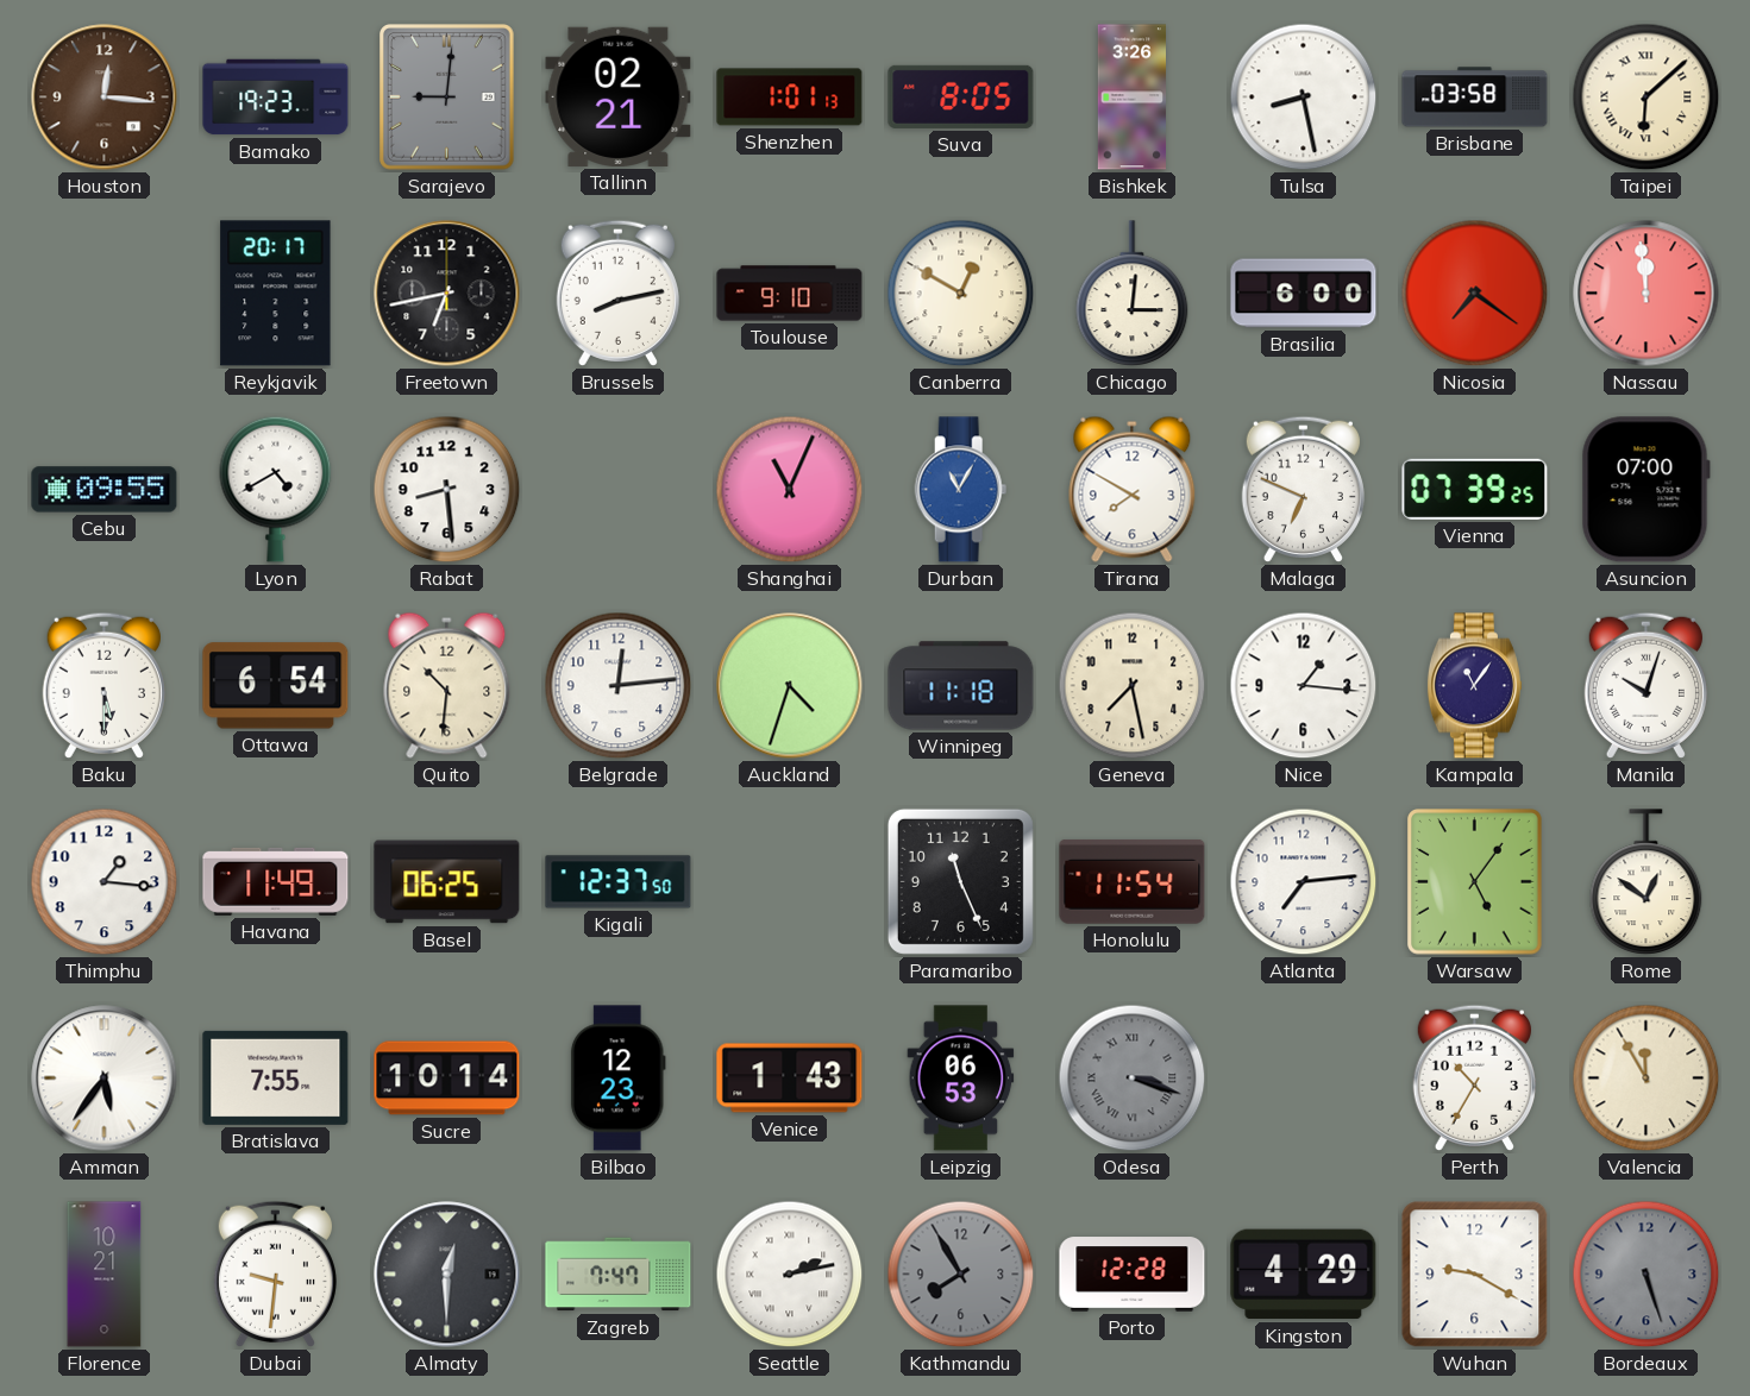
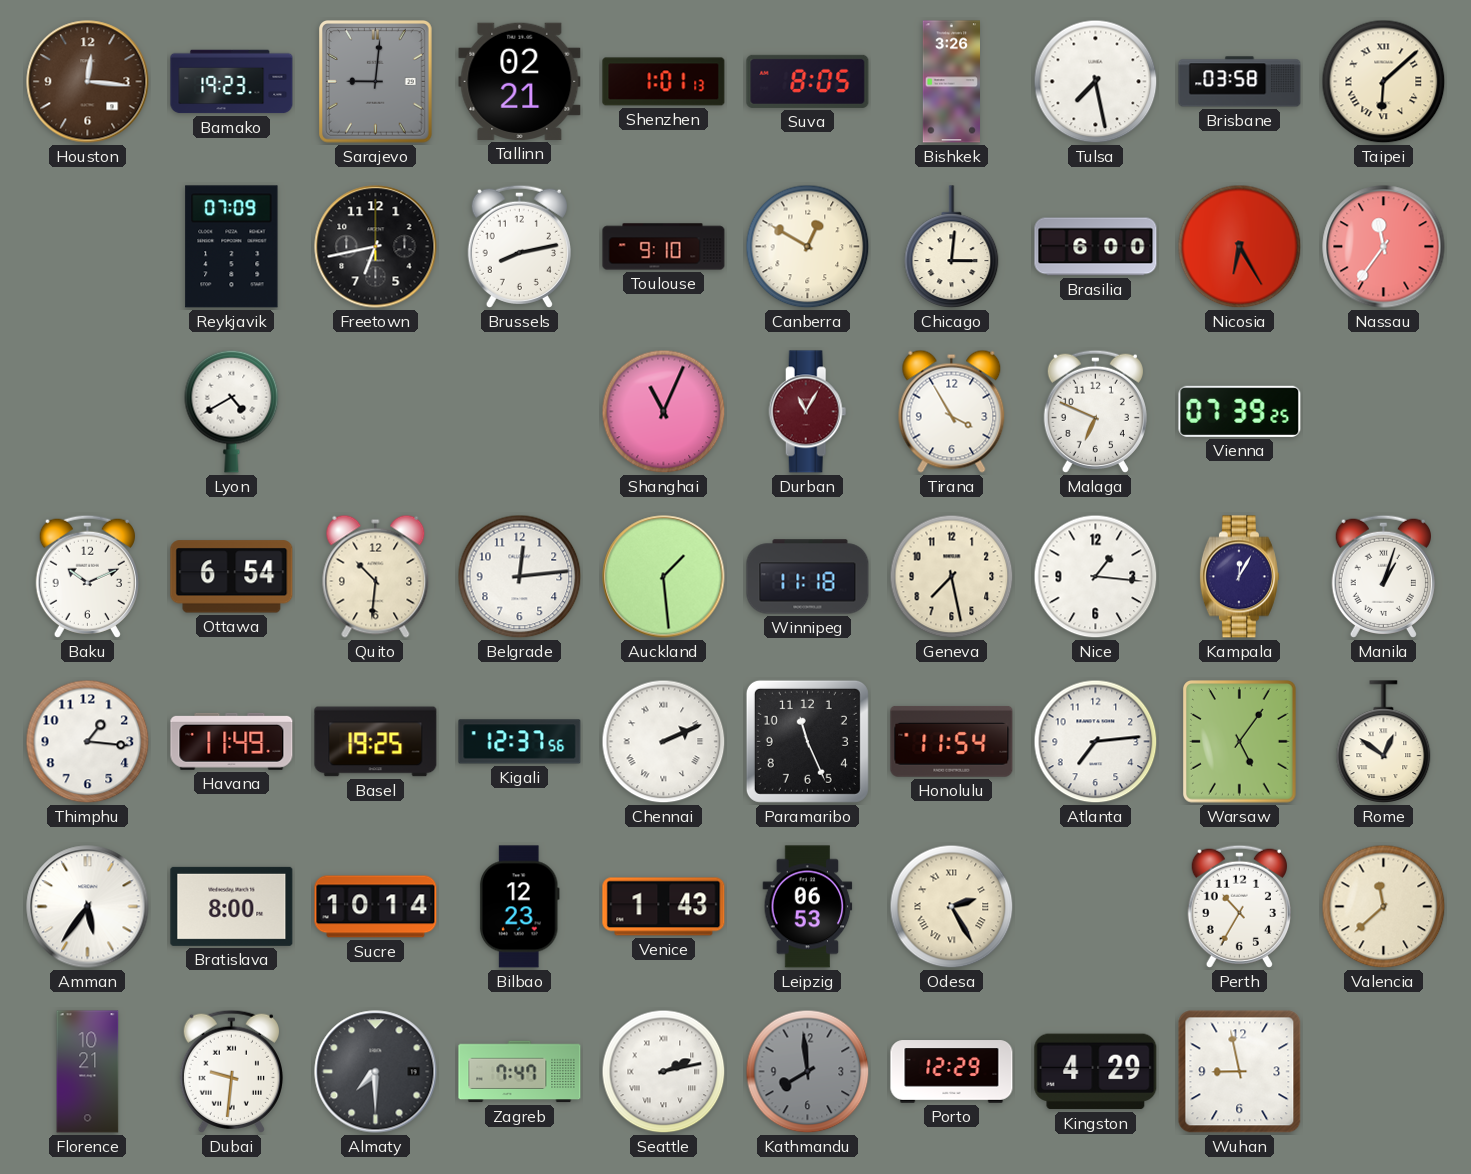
Tulsa: 8:28 -> 7:28
Reykjavik: 20:17 -> 07:09
Nicosia: 7:21 -> 6:25
Nassau: 11:59 -> 11:36
Cebu: 09:55 -> none
Rabat: 8:29 -> none
Durban dial: blue -> burgundy
Tirana: 7:50 -> 3:55
Asuncion: 07:00 -> none
Baku: 5:30 -> 10:11
Auckland: 4:33 -> 1:29
Kampala: 11:06 -> 12:05
Manila: 10:03 -> 1:03
Basel: 06:25 -> 19:25
Kigali: 12:37:50 -> 12:37:56
Chennai: none -> 2:11
Bratislava: 7:55 -> 8:00
Odesa: 3:18 -> 2:25
Odesa dial: grey -> cream
Valencia: 11:55 -> 11:38
Almaty: 12:30 -> 7:30
Kathmandu: 7:55 -> 7:59
Porto: 12:28 -> 12:29
Wuhan: 9:20 -> 8:58
Bordeaux: 5:27 -> none
